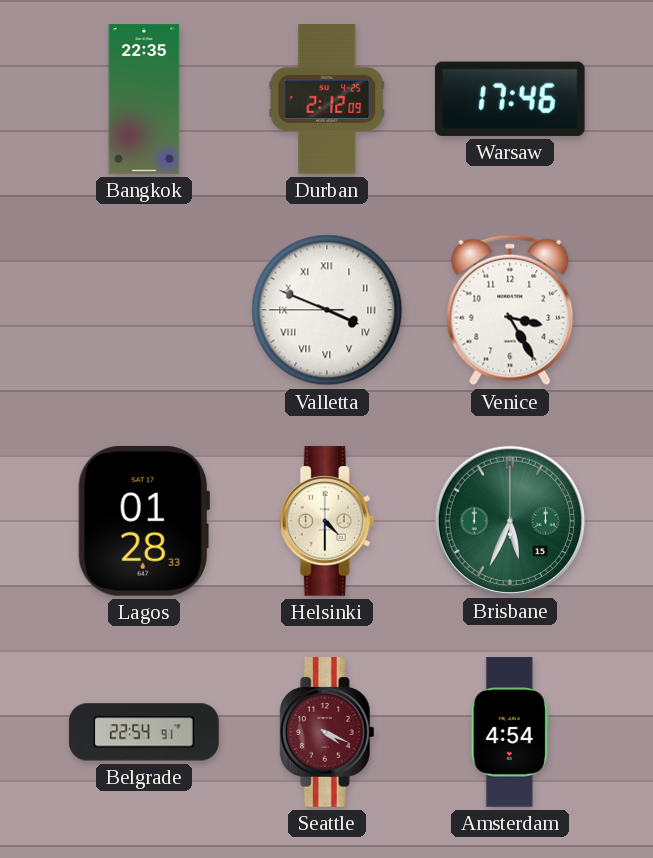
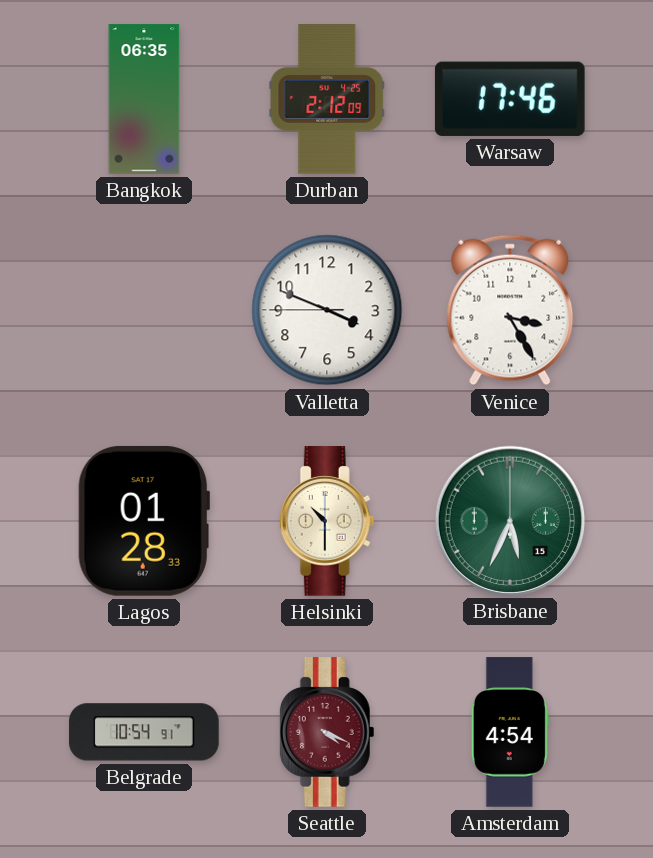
Bangkok: 22:35 -> 06:35
Valletta numerals: Roman -> Arabic
Helsinki: 4:30 -> 10:30
Belgrade: 22:54 -> 10:54
